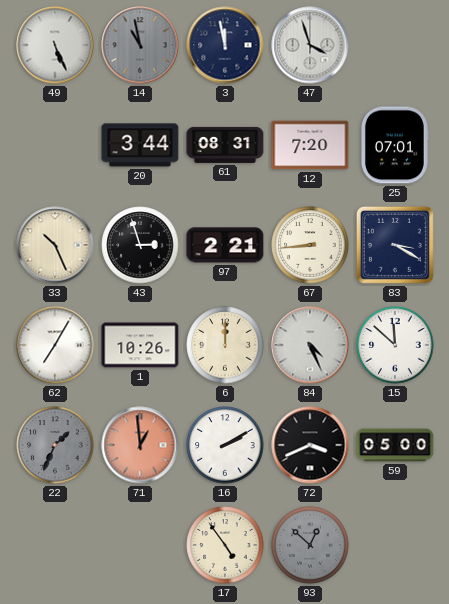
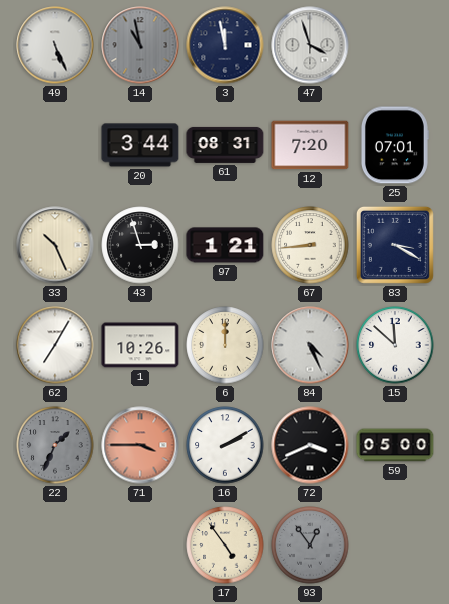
97: 2:21 -> 1:21
71: 12:59 -> 3:45
93: 12:52 -> 12:54
